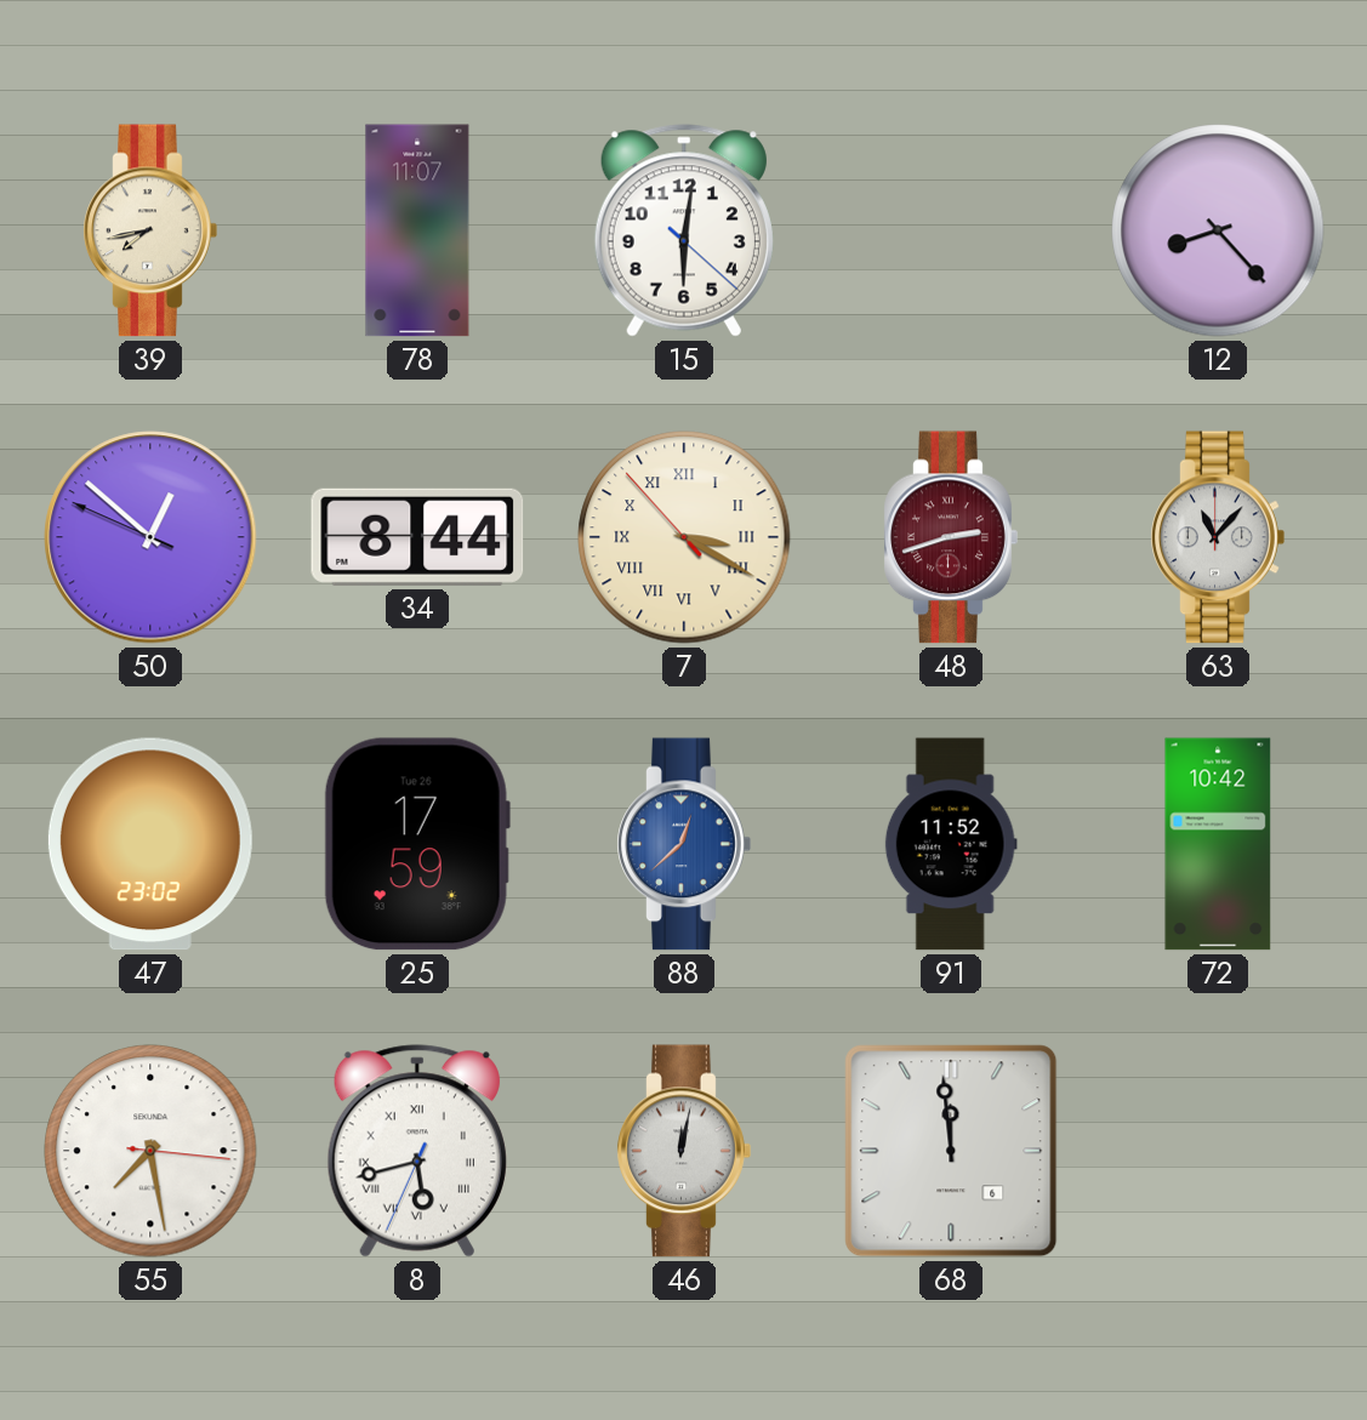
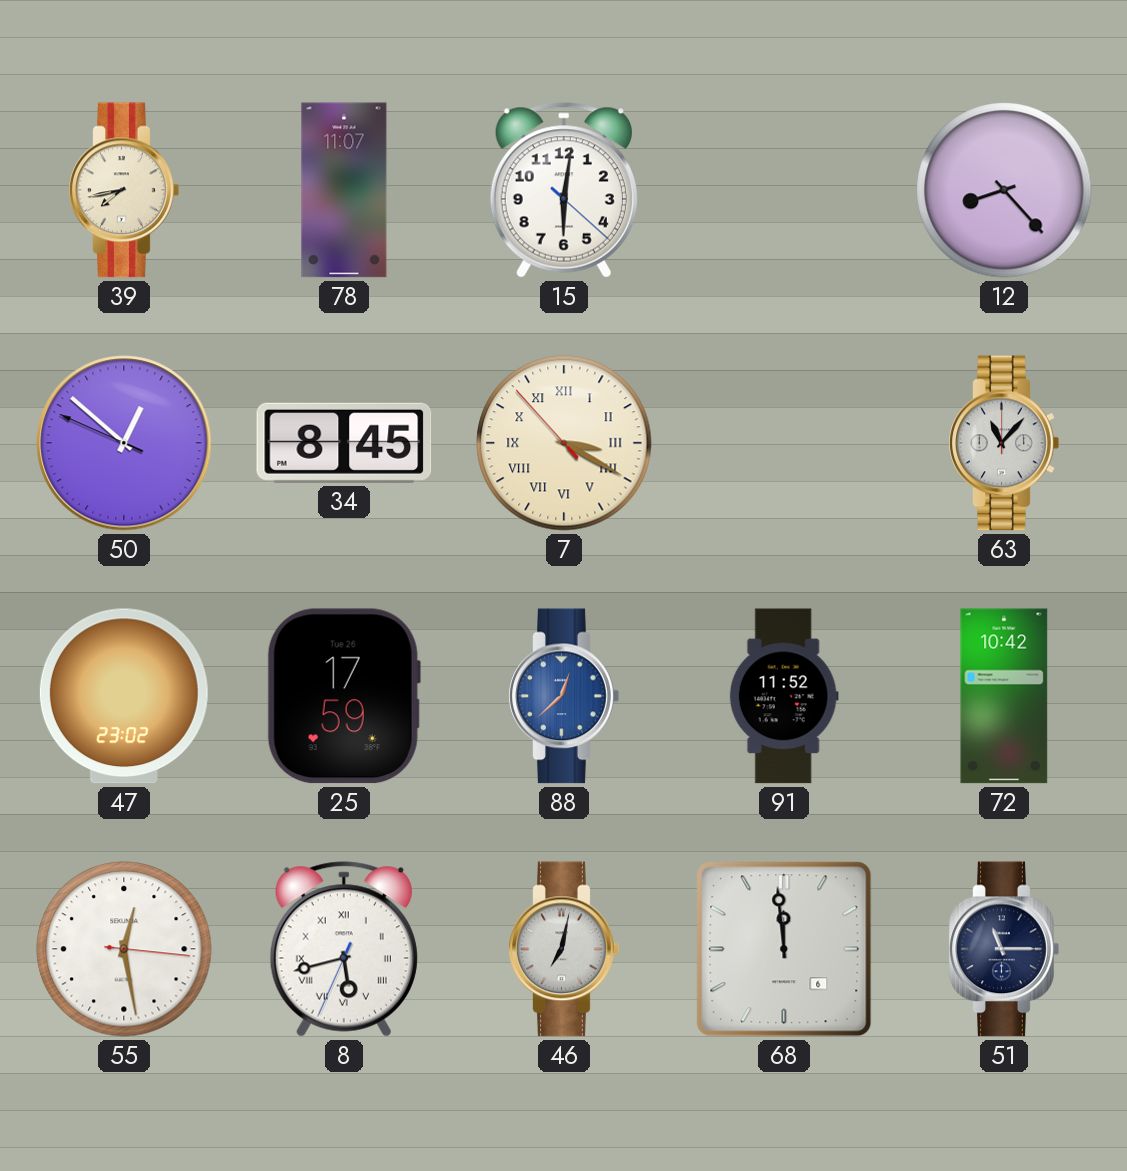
34: 8:44 -> 8:45
48: 2:42 -> none
55: 7:28 -> 12:28
46: 12:02 -> 7:02
51: none -> 11:15
